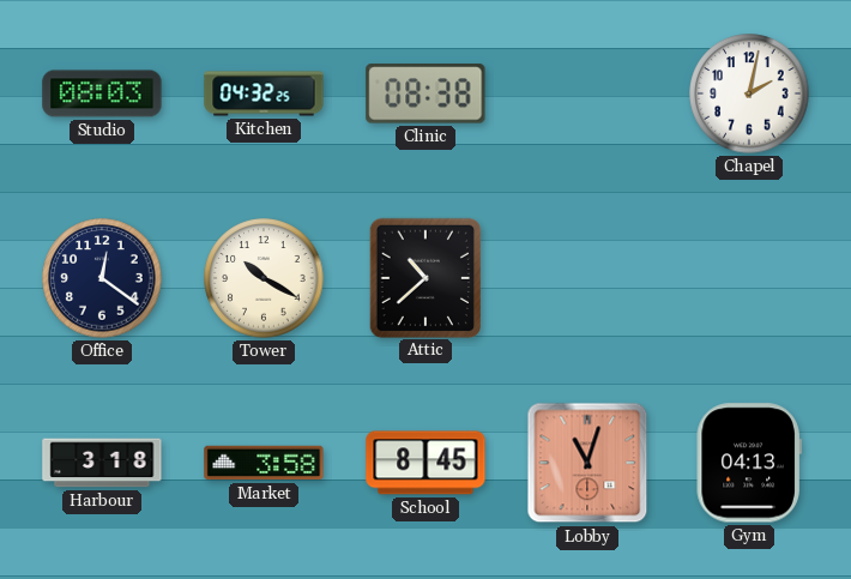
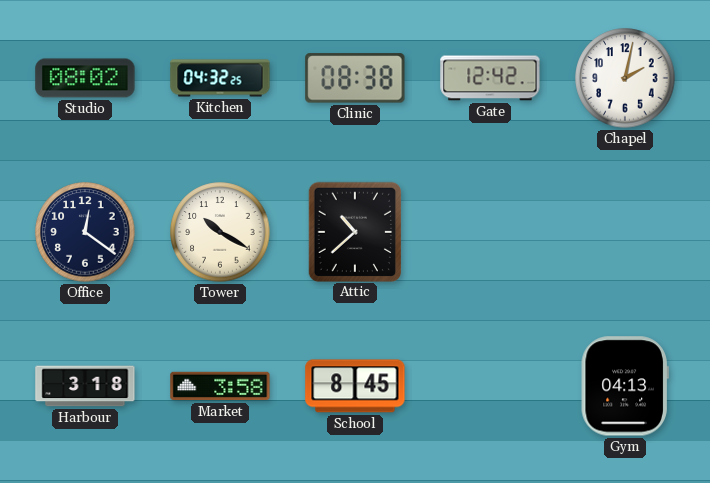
Studio: 08:03 -> 08:02
Gate: none -> 12:42
Lobby: 11:03 -> none
